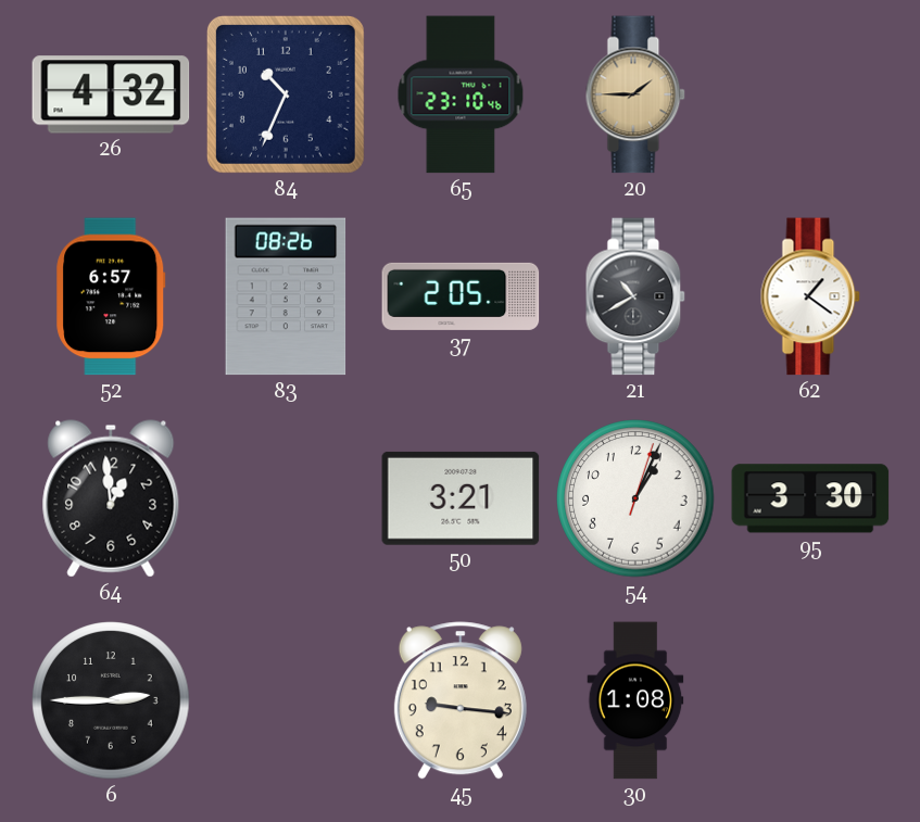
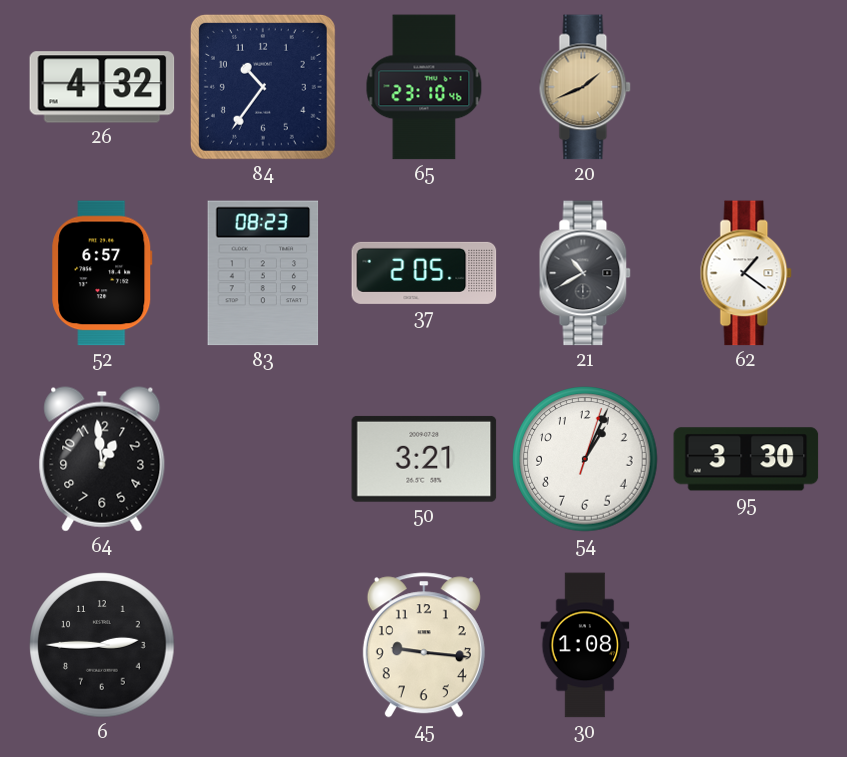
84: 10:34 -> 10:36
20: 1:45 -> 1:41
83: 08:26 -> 08:23
